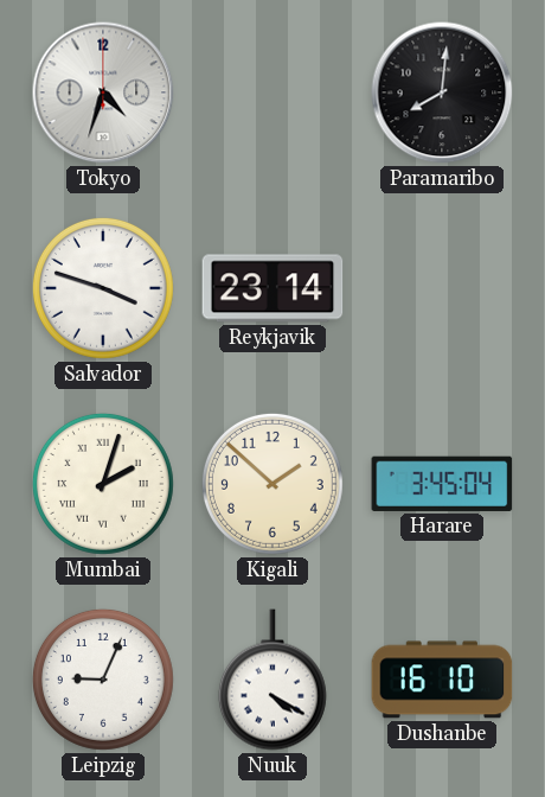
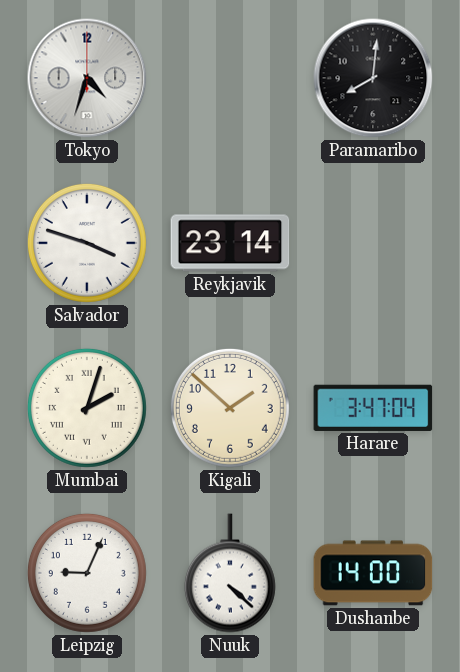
Harare: 3:45 -> 3:47
Nuuk: 4:20 -> 4:22
Dushanbe: 16:10 -> 14:00
